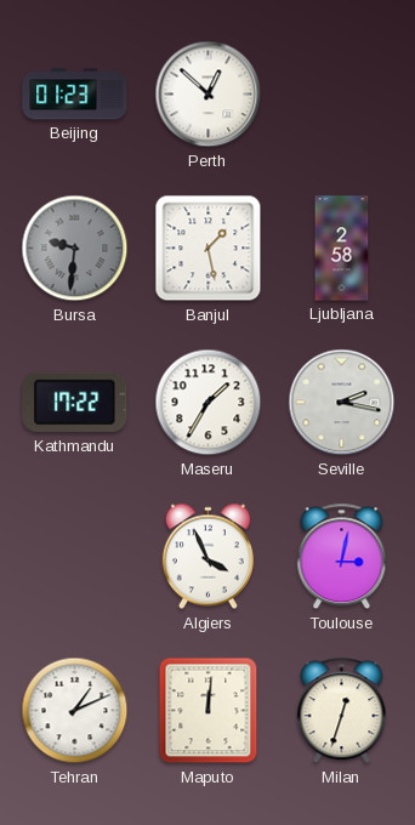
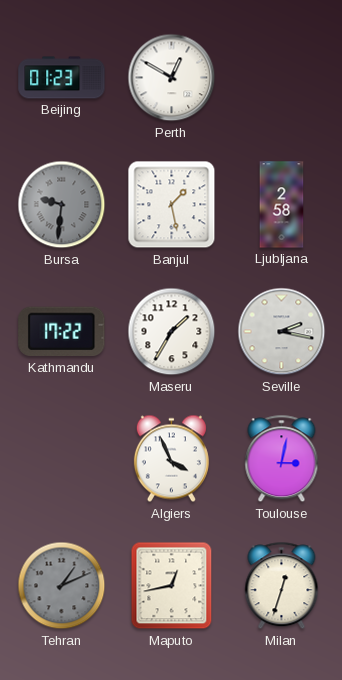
Perth: 12:52 -> 12:50
Tehran dial: white -> grey
Maputo: 12:01 -> 12:43
